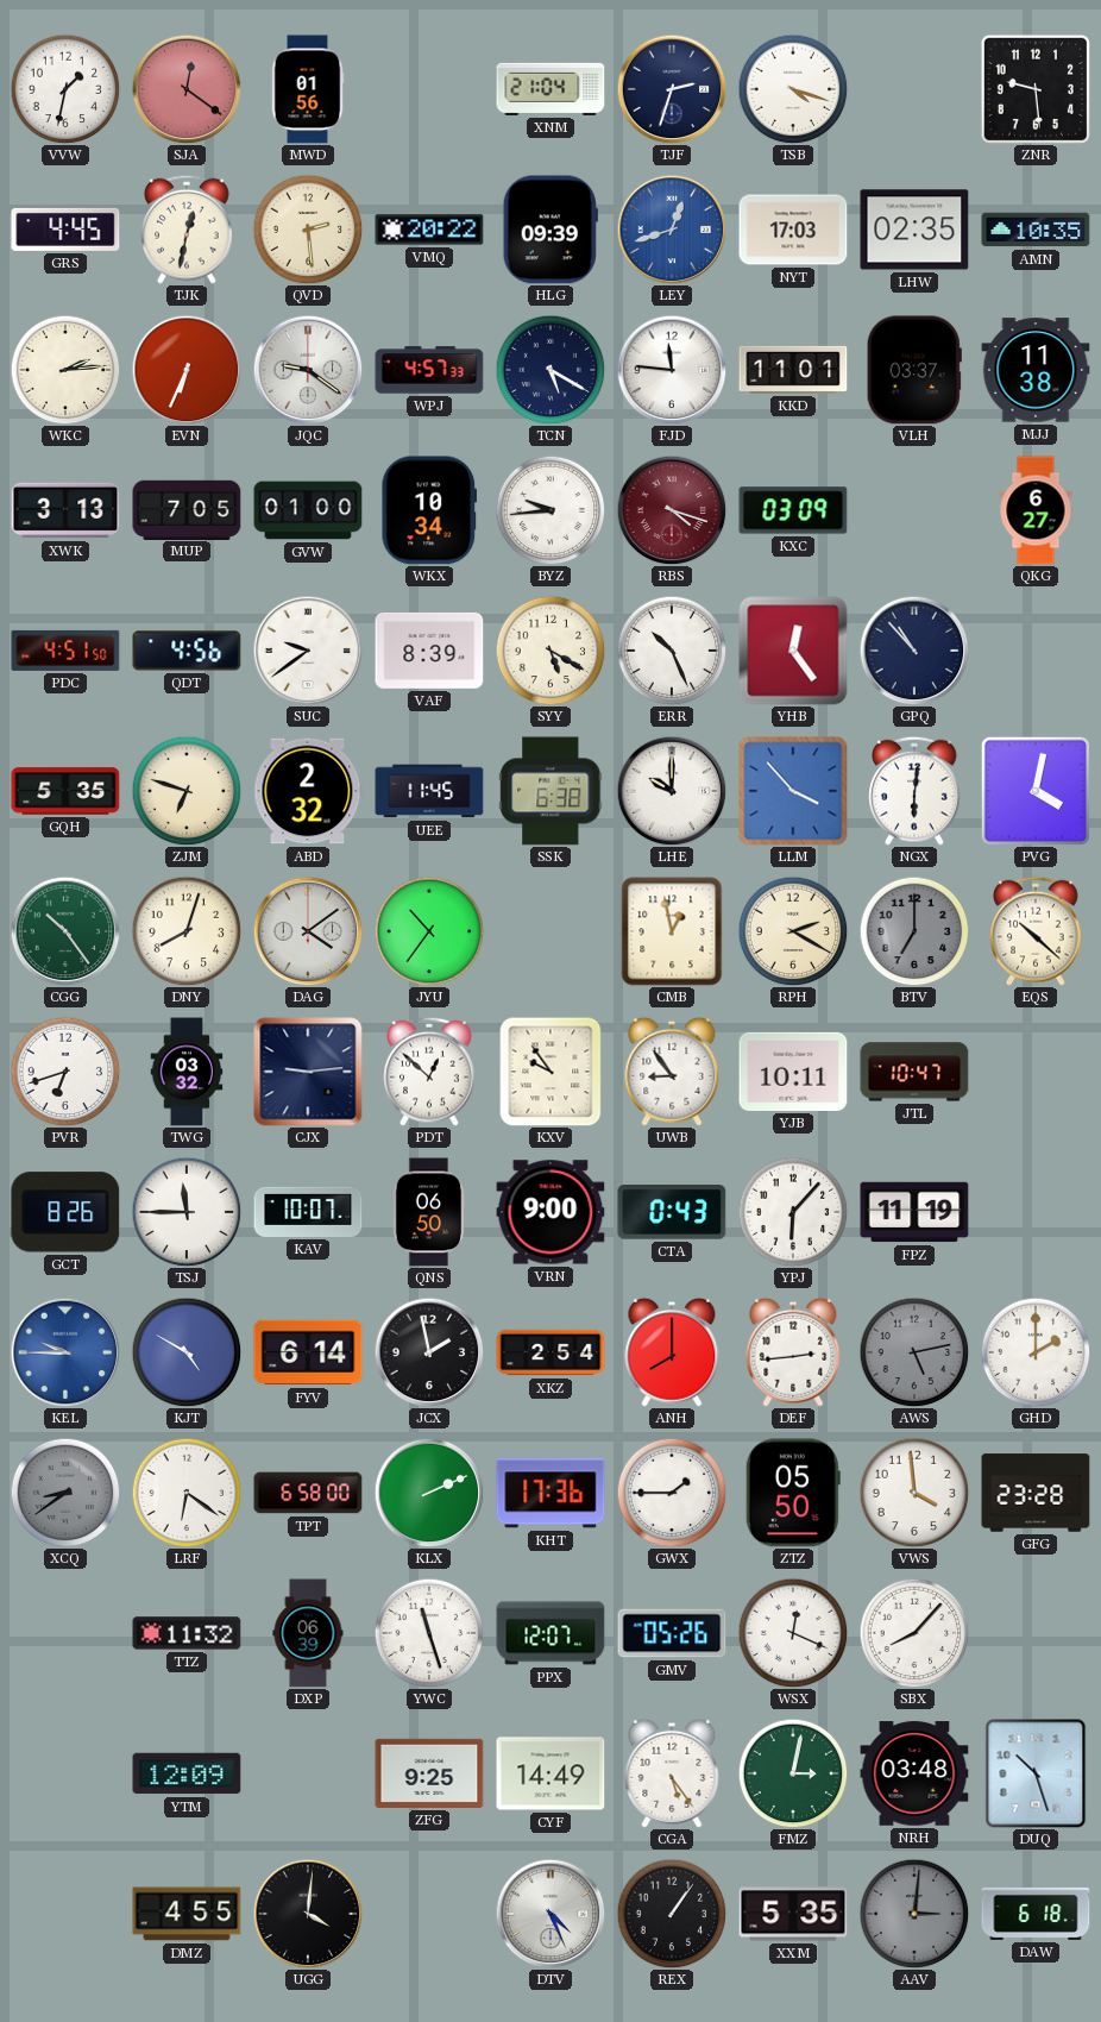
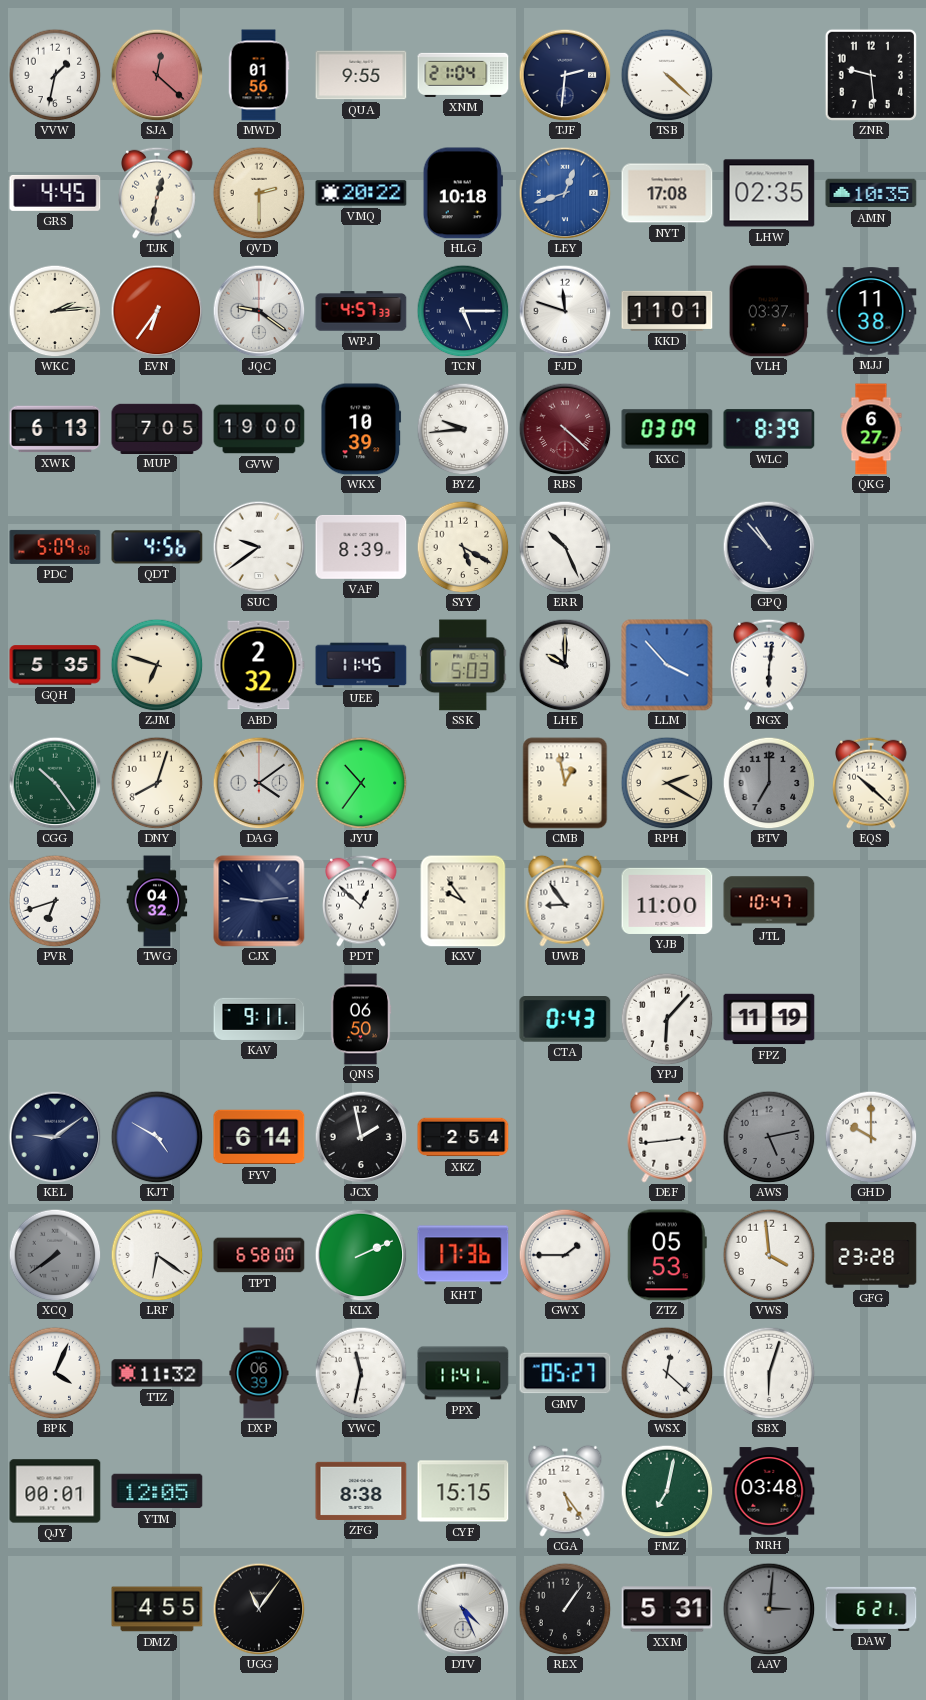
SJA: 12:21 -> 12:22
QUA: none -> 9:55
TJF: 2:33 -> 2:31
TSB: 4:18 -> 4:22
QVD: 2:29 -> 2:30
HLG: 09:39 -> 10:18
NYT: 17:03 -> 17:08
EVN: 6:34 -> 6:36
TCN: 5:20 -> 5:15
FJD: 11:46 -> 11:48
XWK: 3:13 -> 6:13
GVW: 01:00 -> 19:00
WKX: 10:34 -> 10:39
RBS: 4:18 -> 4:22
WLC: none -> 8:39
PDC: 4:51 -> 5:09
YHB: 12:24 -> none
SSK: 6:38 -> 5:03
PVG: 4:02 -> none
TWG: 03:32 -> 04:32
YJB: 10:11 -> 11:00
GCT: 8:26 -> none
TSJ: 11:45 -> none
KAV: 10:07 -> 9:11
VRN: 9:00 -> none
KEL: 9:45 -> 9:09
KEL dial: blue -> navy
ANH: 8:00 -> none
GHD: 2:00 -> 10:00
XCQ: 8:39 -> 7:39
ZTZ: 05:50 -> 05:53
BPK: none -> 4:04
YWC: 11:27 -> 11:32
PPX: 12:07 -> 11:41
GMV: 05:26 -> 05:27
WSX: 12:19 -> 12:22
SBX: 8:07 -> 6:03
QJY: none -> 00:01
YTM: 12:09 -> 12:05
ZFG: 9:25 -> 8:38
CYF: 14:49 -> 15:15
FMZ: 3:02 -> 7:02
DUQ: 10:27 -> none
UGG: 4:01 -> 11:06
XXM: 5:35 -> 5:31
DAW: 6:18 -> 6:21
